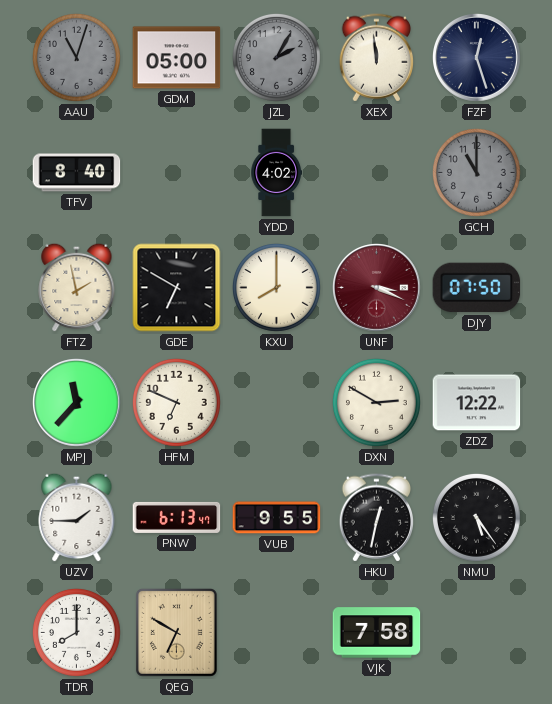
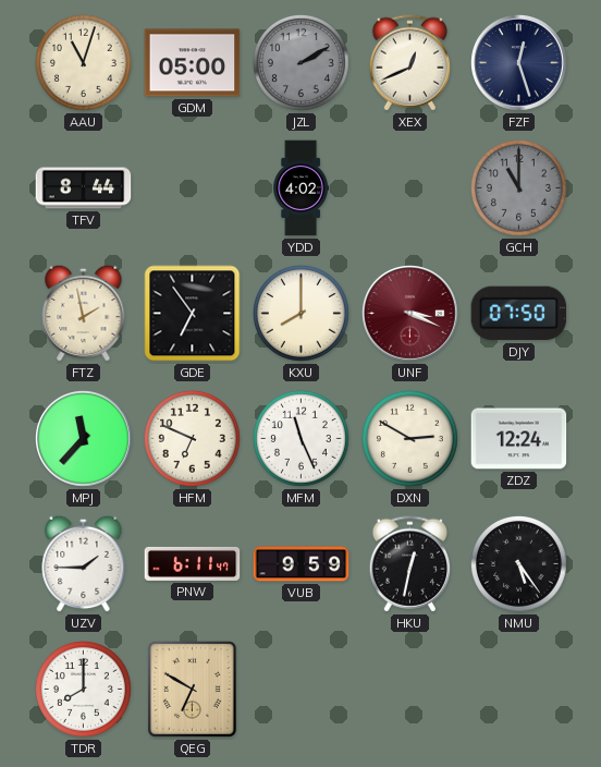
AAU dial: grey -> cream
JZL: 2:05 -> 2:10
XEX: 11:59 -> 12:41
TFV: 8:40 -> 8:44
GDE: 6:50 -> 6:54
MFM: none -> 11:26
ZDZ: 12:22 -> 12:24
PNW: 6:13 -> 6:11
VUB: 9:55 -> 9:59
VJK: 7:58 -> none
